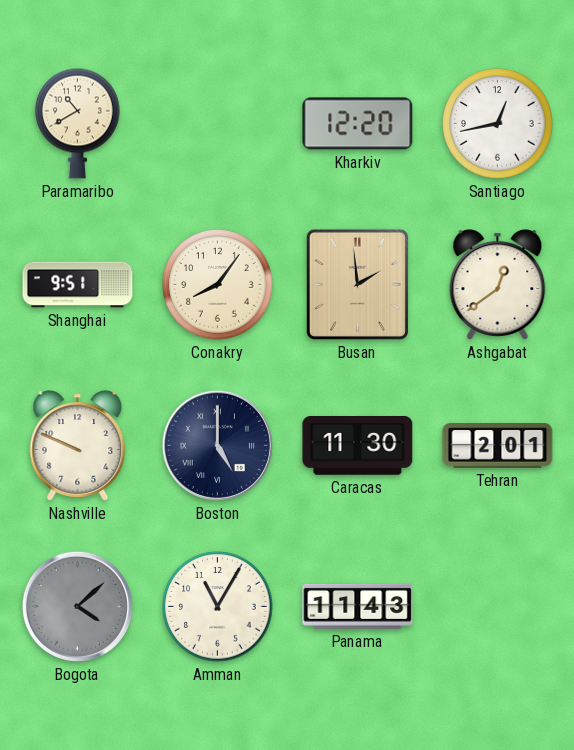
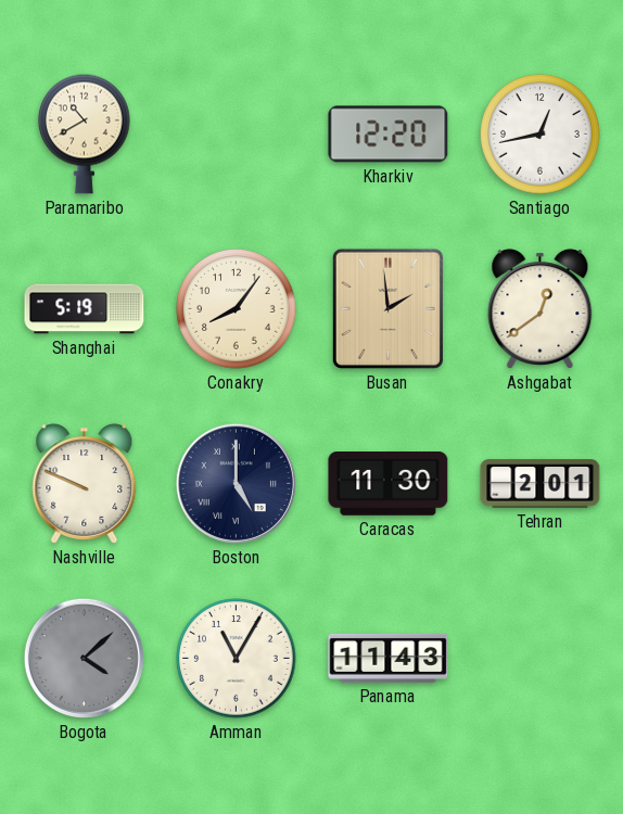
Shanghai: 9:51 -> 5:19
